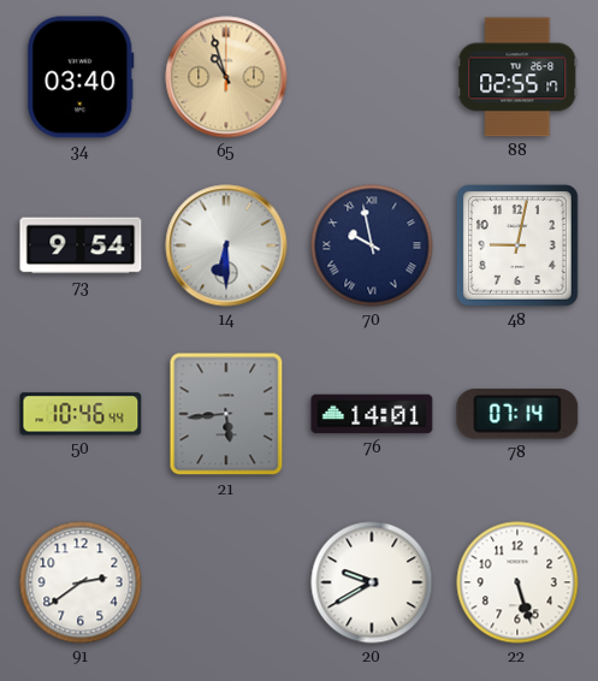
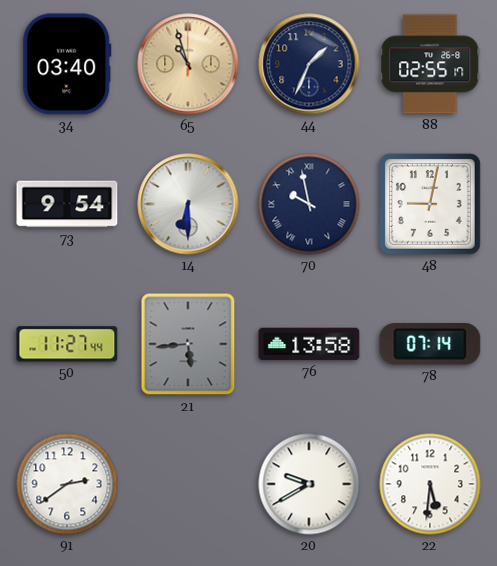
44: none -> 1:34
50: 10:46 -> 11:27
76: 14:01 -> 13:58
22: 5:27 -> 5:31
